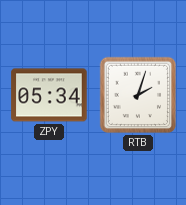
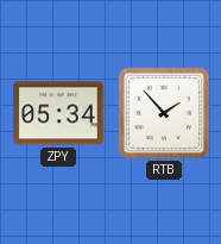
RTB: 2:03 -> 1:53
